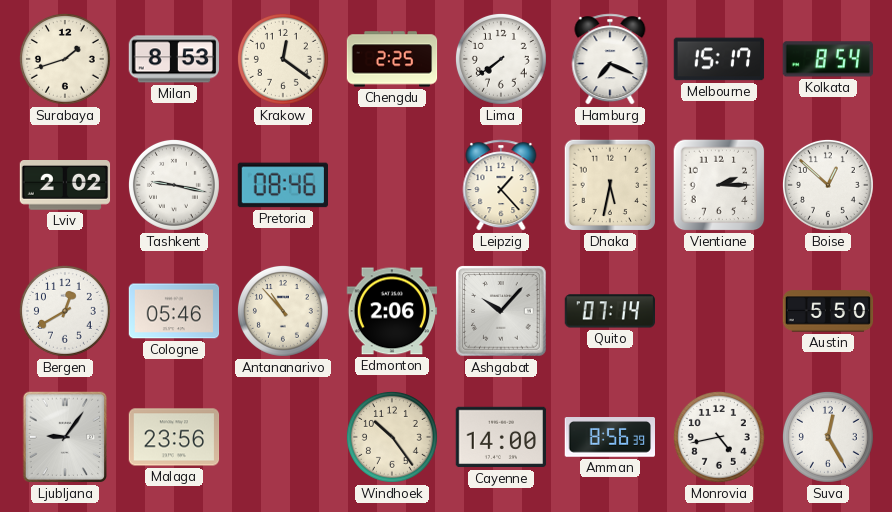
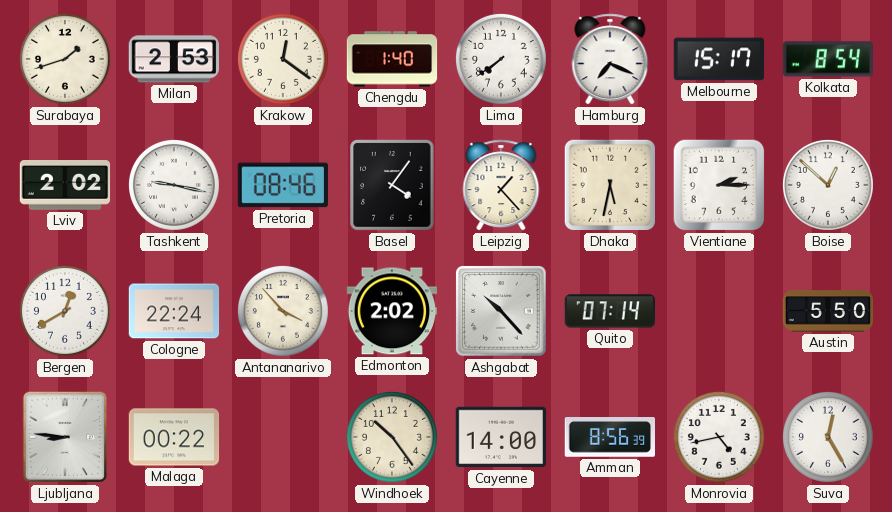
Milan: 8:53 -> 2:53
Chengdu: 2:25 -> 1:40
Basel: none -> 4:06
Cologne: 05:46 -> 22:24
Antananarivo: 10:53 -> 3:53
Edmonton: 2:06 -> 2:02
Ashgabat: 10:07 -> 10:23
Ljubljana: 9:06 -> 8:46
Malaga: 23:56 -> 00:22
